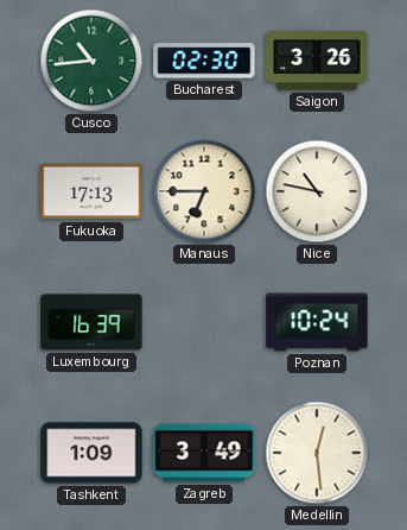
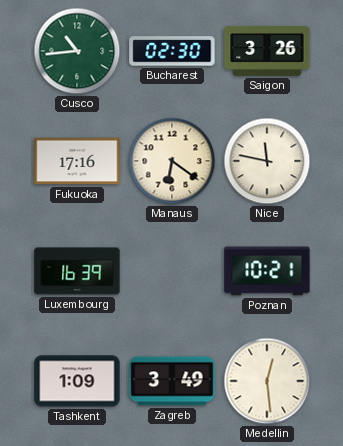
Fukuoka: 17:13 -> 17:16
Manaus: 6:45 -> 6:21
Nice: 10:47 -> 11:47
Poznan: 10:24 -> 10:21
